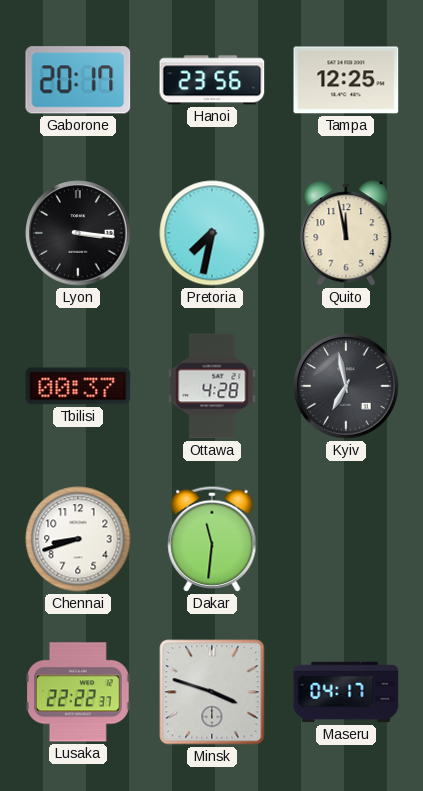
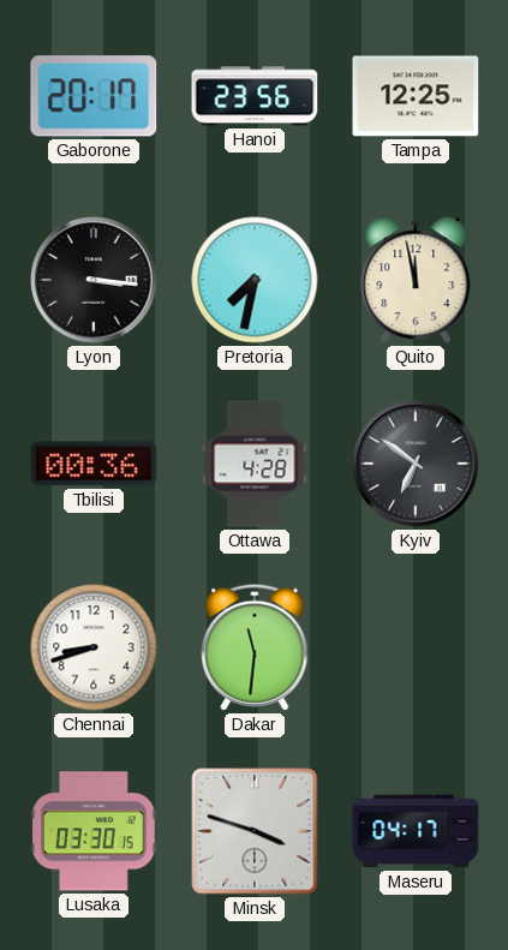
Tbilisi: 00:37 -> 00:36
Kyiv: 6:58 -> 6:51
Lusaka: 22:22 -> 03:30
